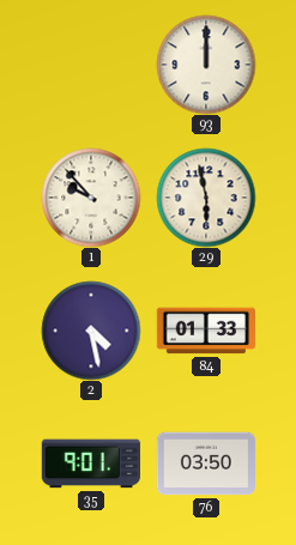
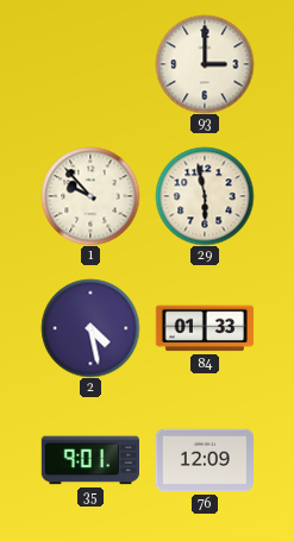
93: 12:00 -> 3:00
76: 03:50 -> 12:09
